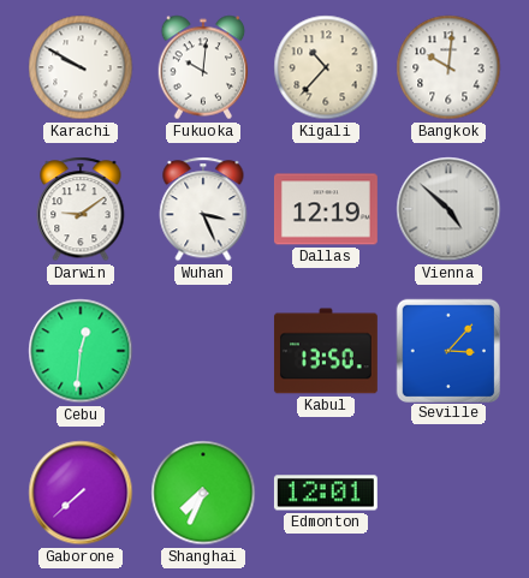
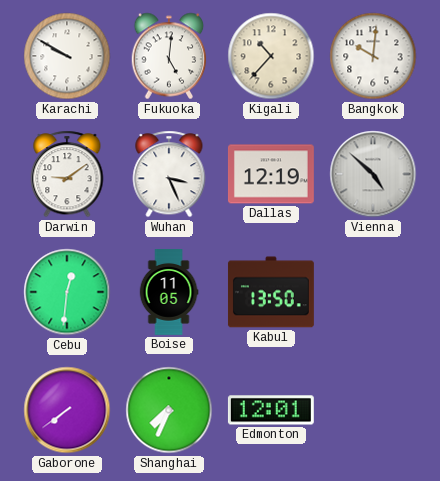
Fukuoka: 10:01 -> 5:01
Boise: none -> 11:05
Seville: 3:07 -> none
Gaborone: 7:38 -> 7:39
